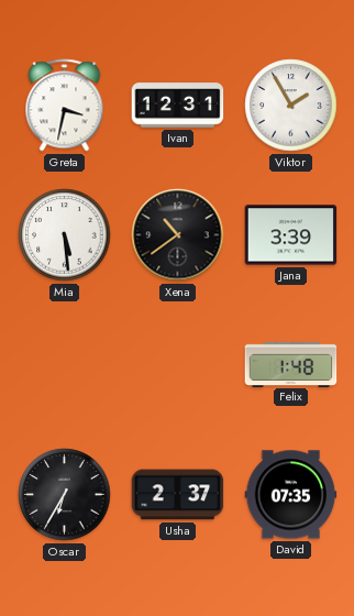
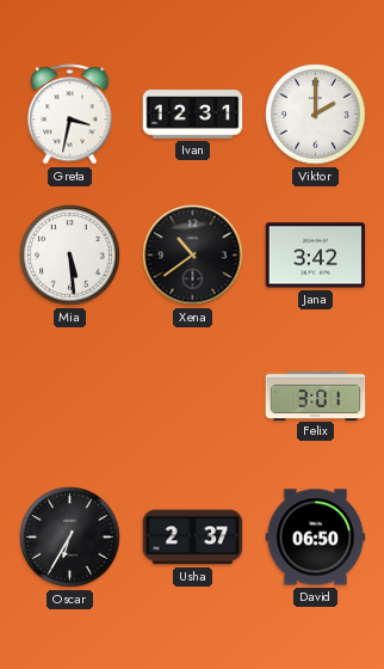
Viktor: 1:55 -> 2:00
Jana: 3:39 -> 3:42
Felix: 1:48 -> 3:01
David: 07:35 -> 06:50
